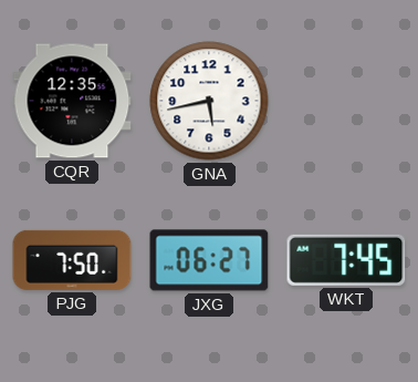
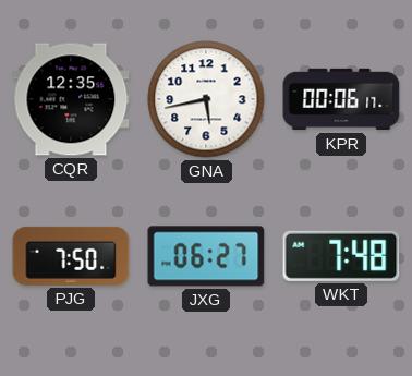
KPR: none -> 00:06
WKT: 7:45 -> 7:48
